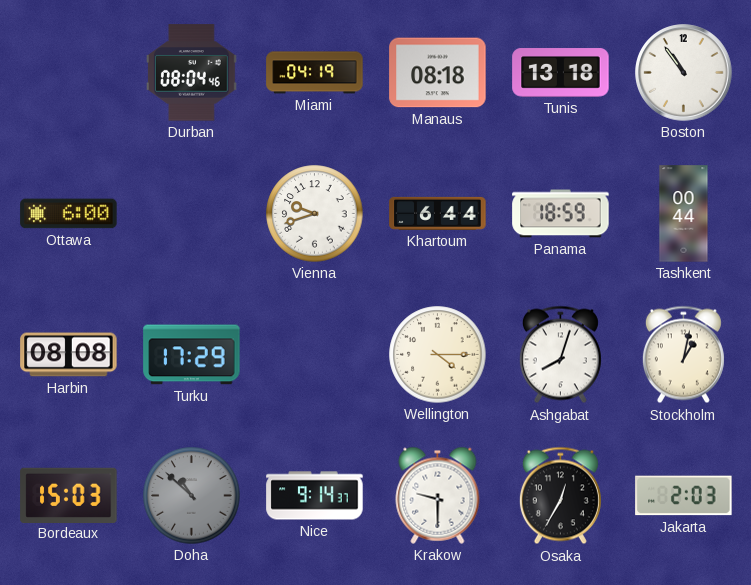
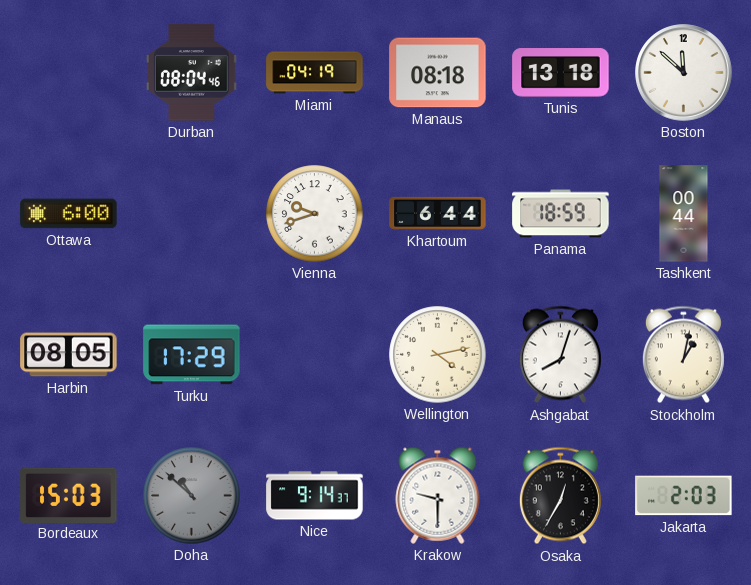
Boston: 10:54 -> 11:52
Harbin: 08:08 -> 08:05
Wellington: 4:15 -> 4:13
